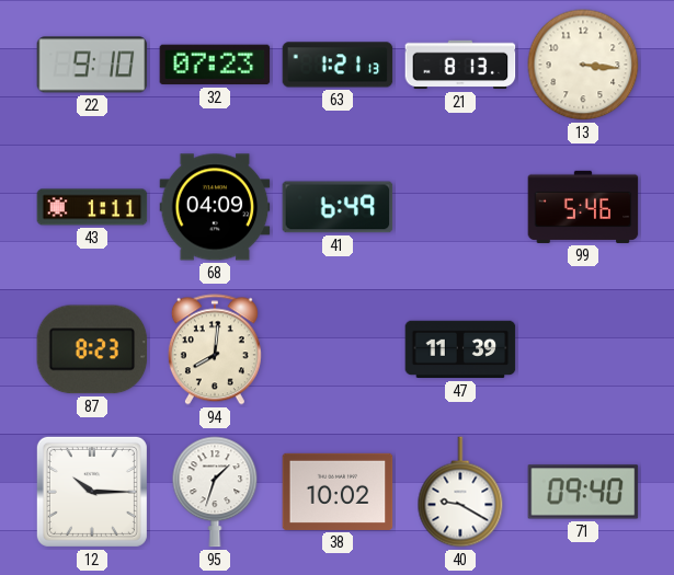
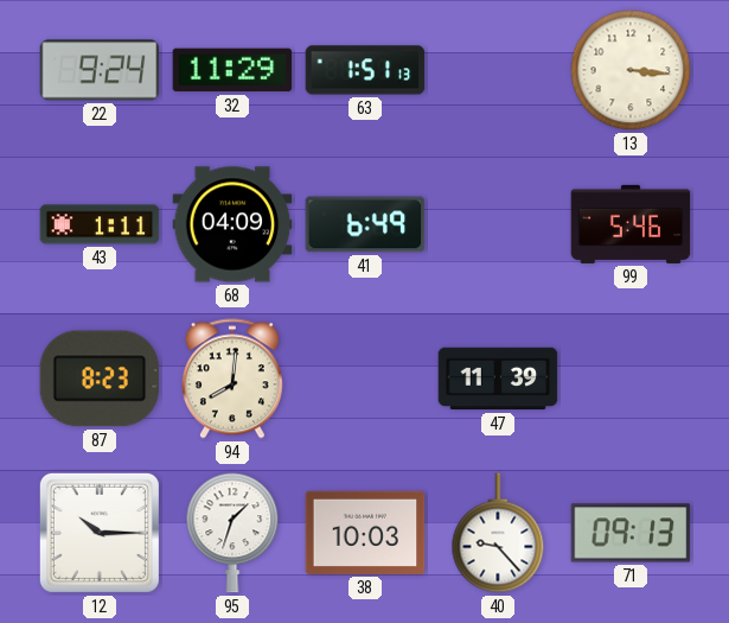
22: 9:10 -> 9:24
32: 07:23 -> 11:29
63: 1:21 -> 1:51
21: 8:13 -> none
38: 10:02 -> 10:03
40: 9:20 -> 9:23
71: 09:40 -> 09:13
